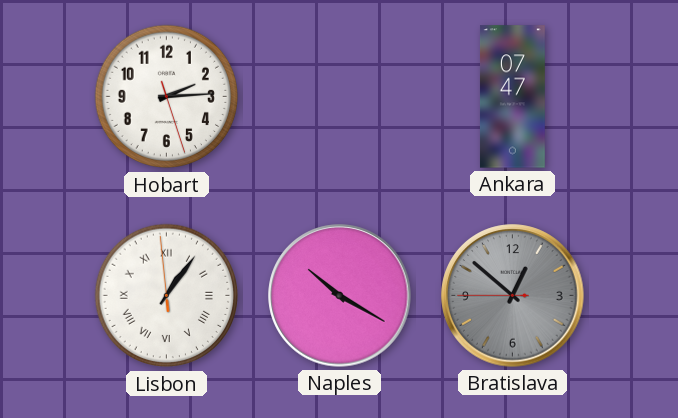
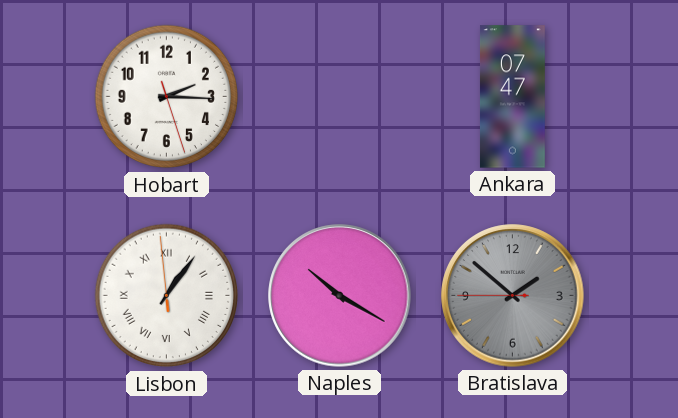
Hobart: 2:14 -> 2:15
Bratislava: 12:51 -> 1:51
